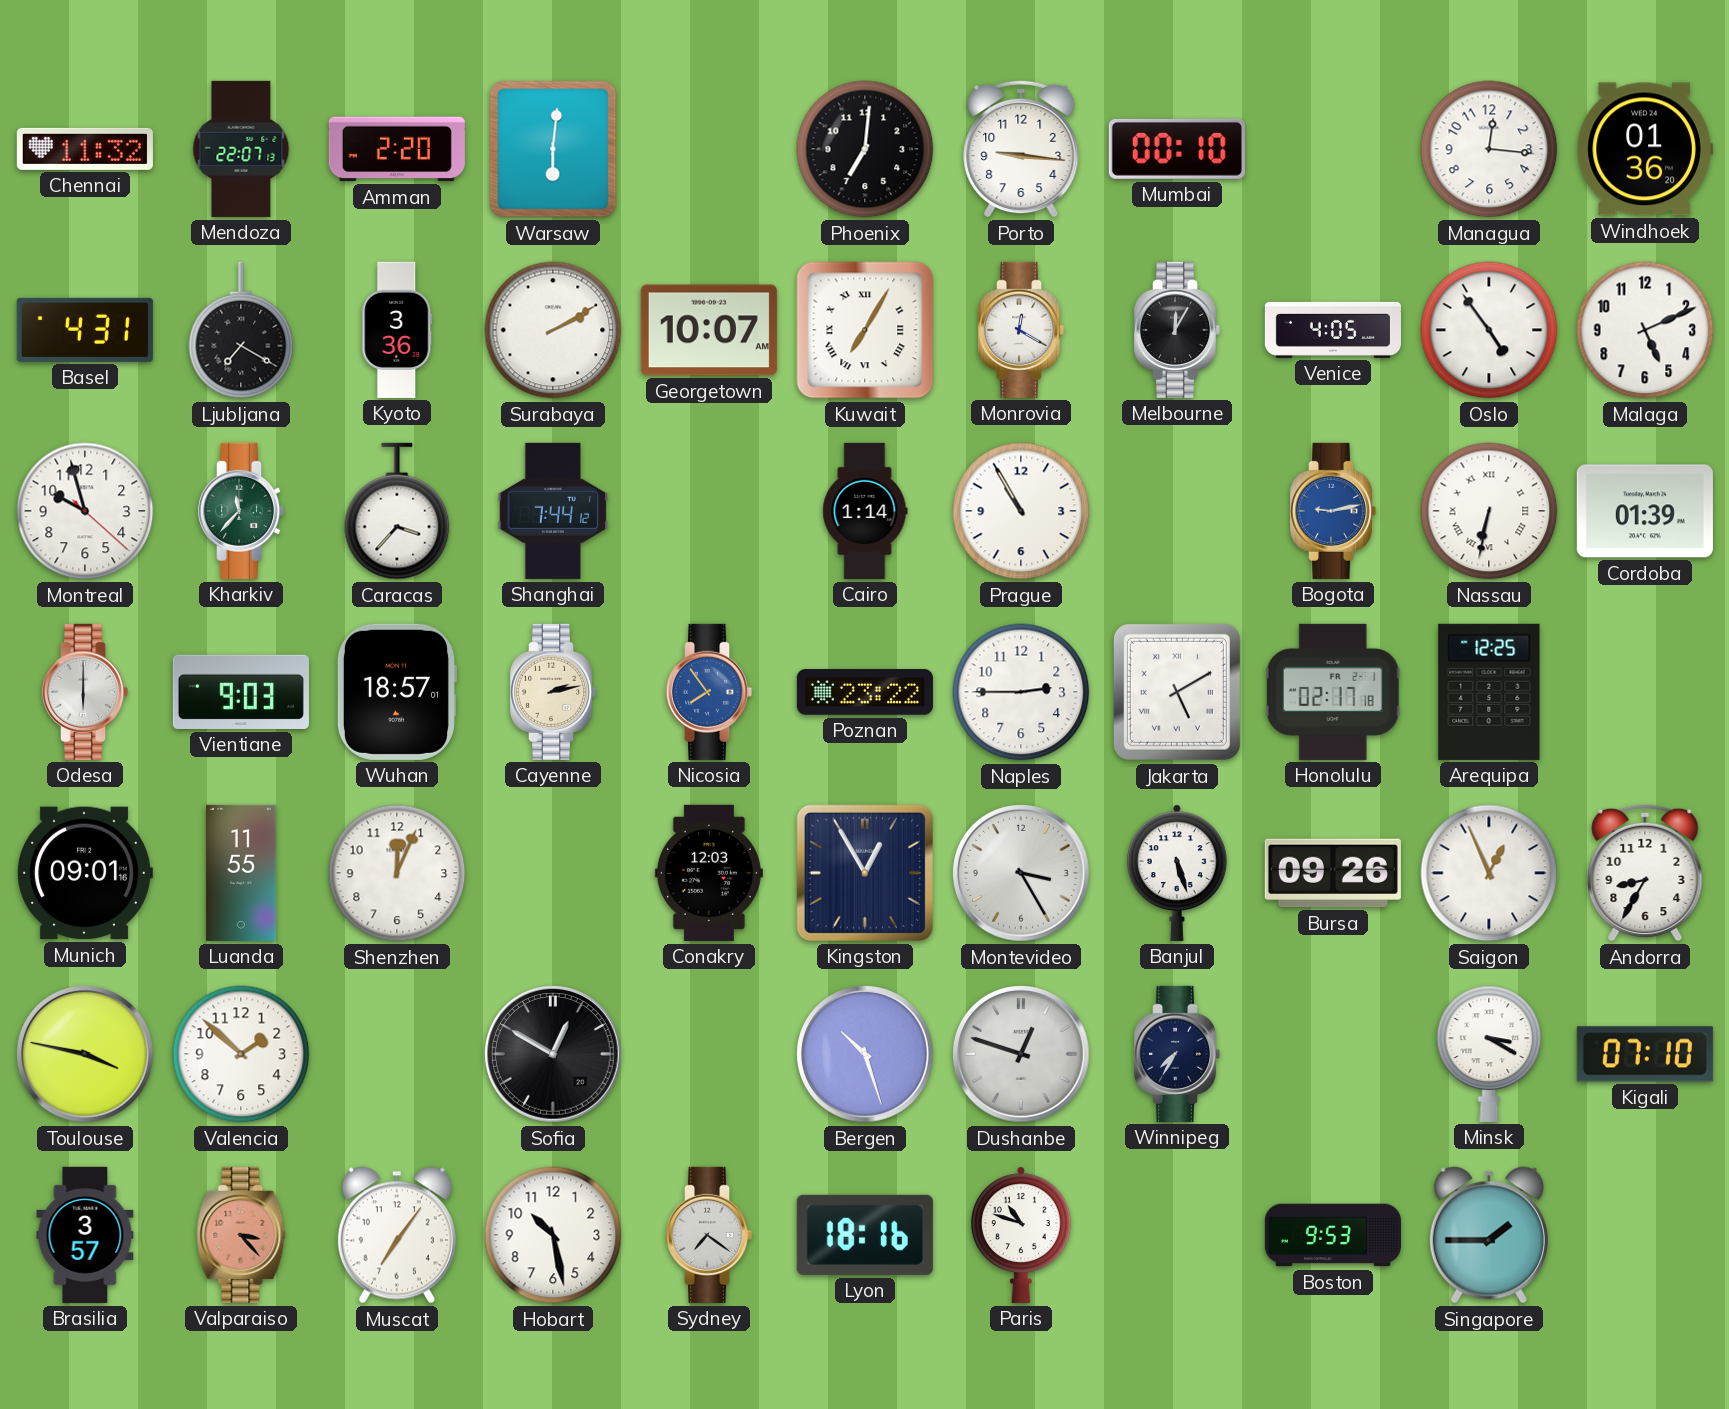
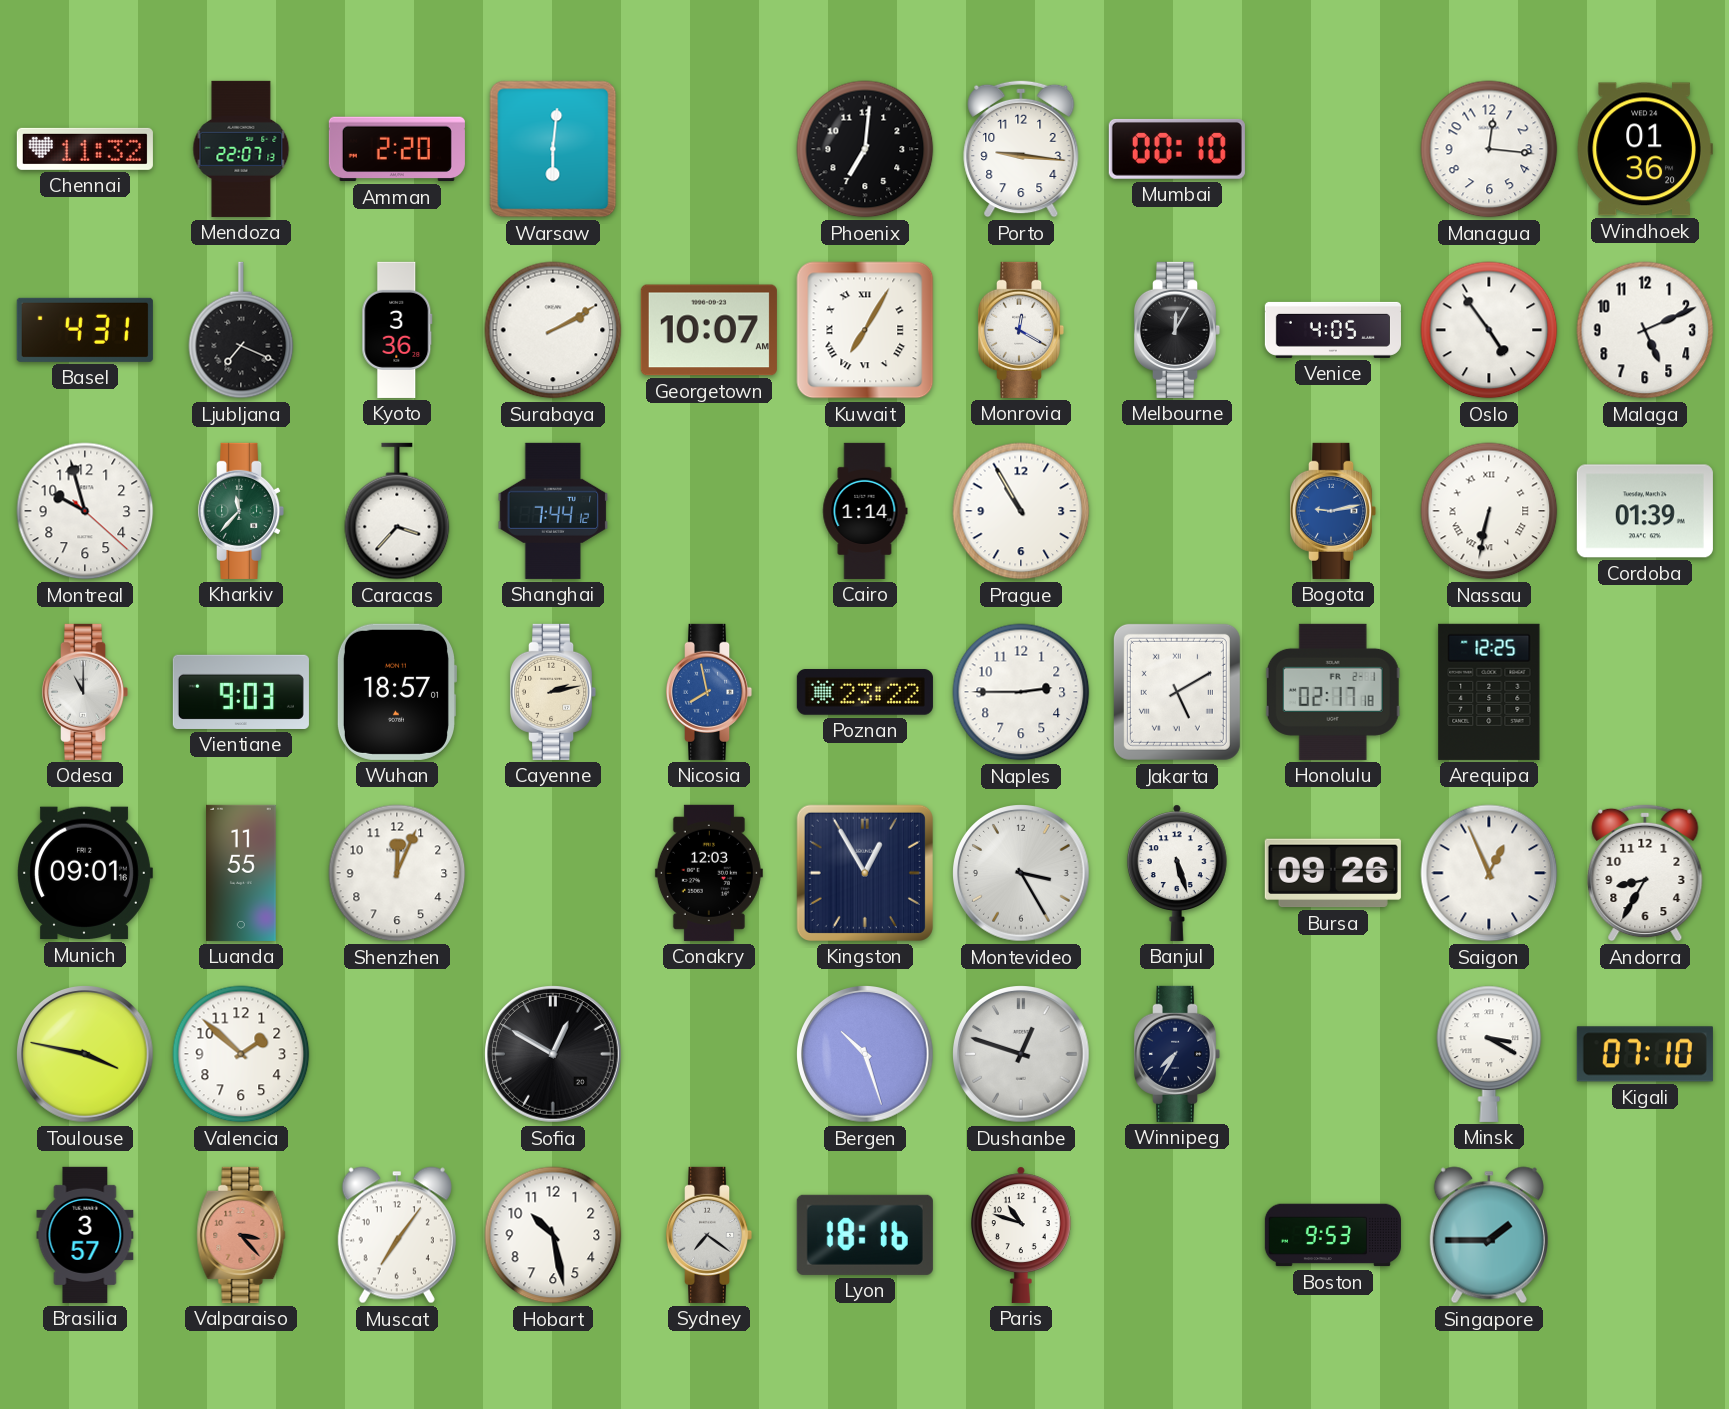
Ljubljana: 7:20 -> 7:19
Odesa: 6:00 -> 11:00
Nicosia: 7:54 -> 7:58
